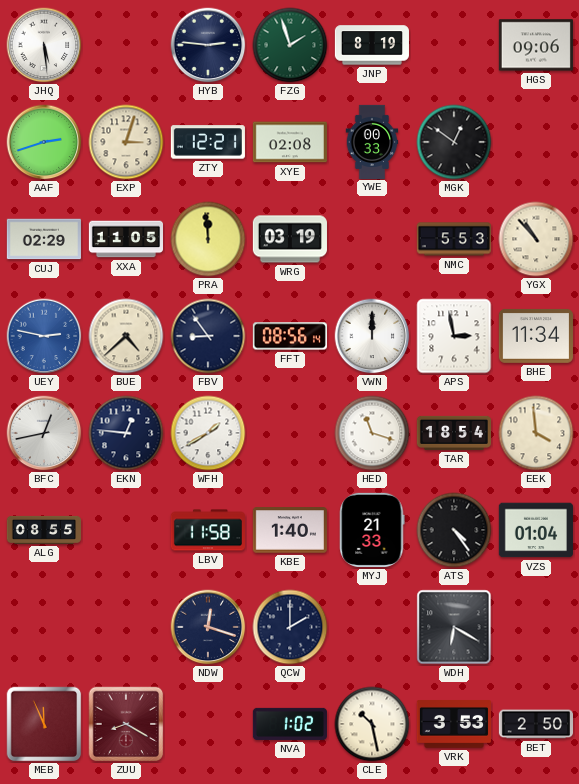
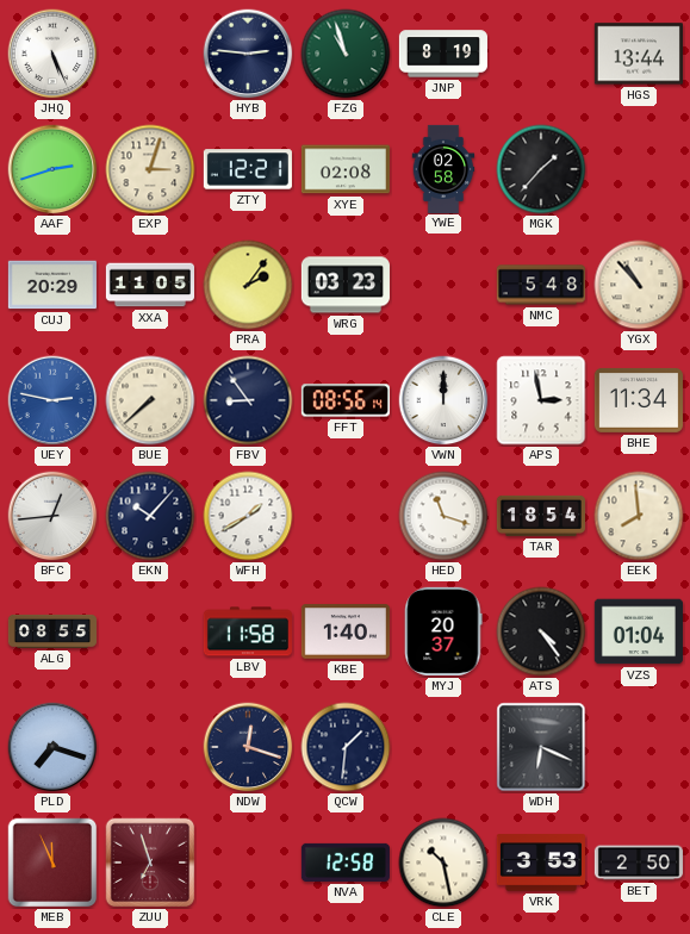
JHQ: 5:29 -> 5:26
FZG: 1:57 -> 10:57
HGS: 09:06 -> 13:44
YWE: 00:33 -> 02:58
MGK: 12:51 -> 1:37
CUJ: 02:29 -> 20:29
PRA: 11:59 -> 2:06
WRG: 03:19 -> 03:23
NMC: 5:53 -> 5:48
BUE: 4:38 -> 7:38
BFC: 12:43 -> 12:44
EKN: 12:46 -> 10:07
EEK: 3:59 -> 7:59
MYJ: 21:33 -> 20:37
PLD: none -> 7:18
QCW: 2:00 -> 1:31
WDH: 6:20 -> 6:19
ZUU: 8:20 -> 6:57
NVA: 1:02 -> 12:58
